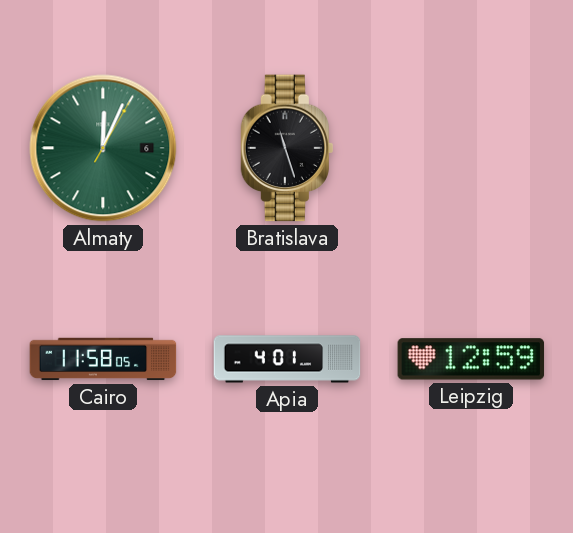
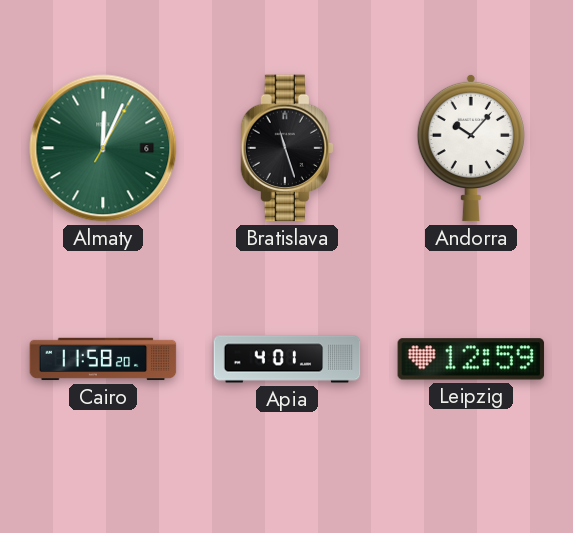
Andorra: none -> 10:07
Cairo: 11:58:05 -> 11:58:20
